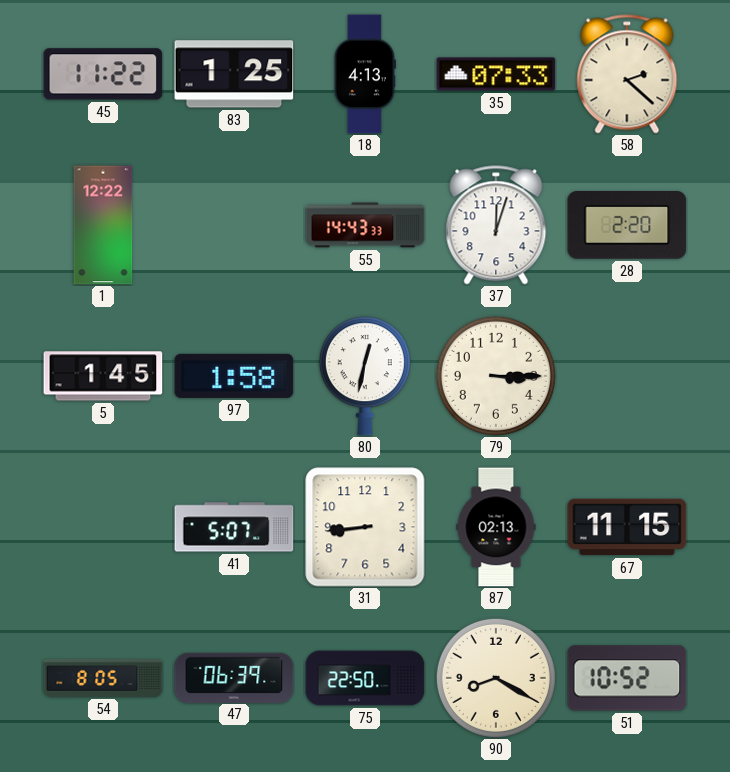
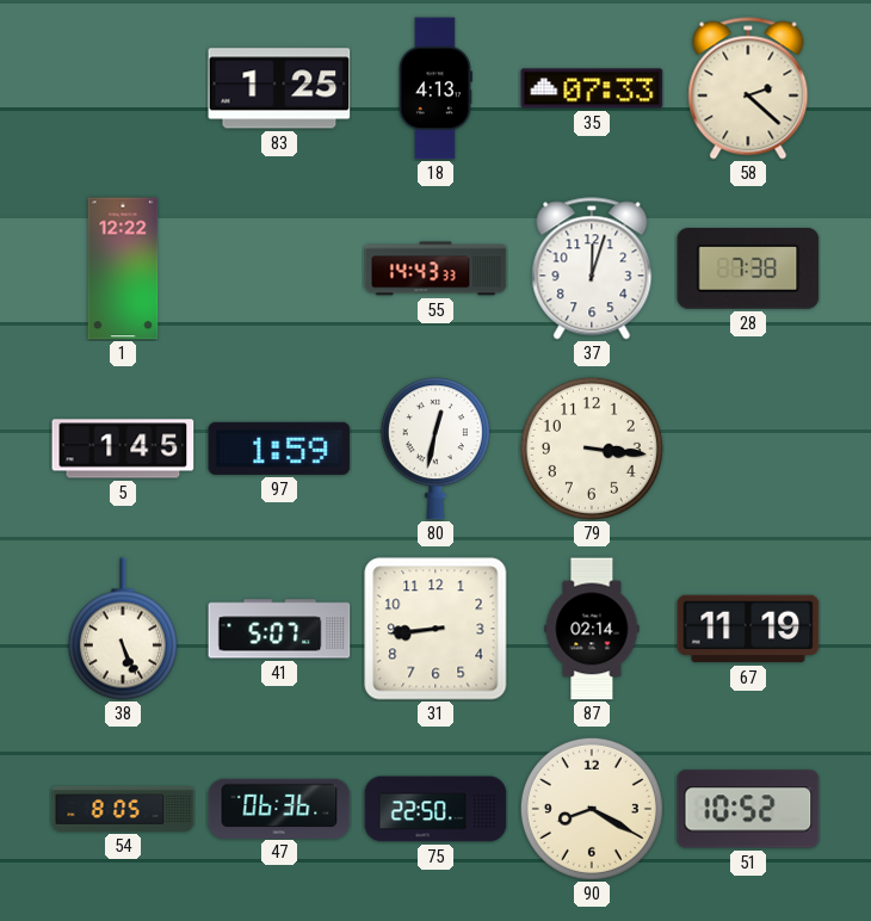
45: 11:22 -> none
28: 2:20 -> 7:38
97: 1:58 -> 1:59
79: 3:15 -> 3:16
38: none -> 5:26
87: 02:13 -> 02:14
67: 11:15 -> 11:19
47: 06:39 -> 06:36
